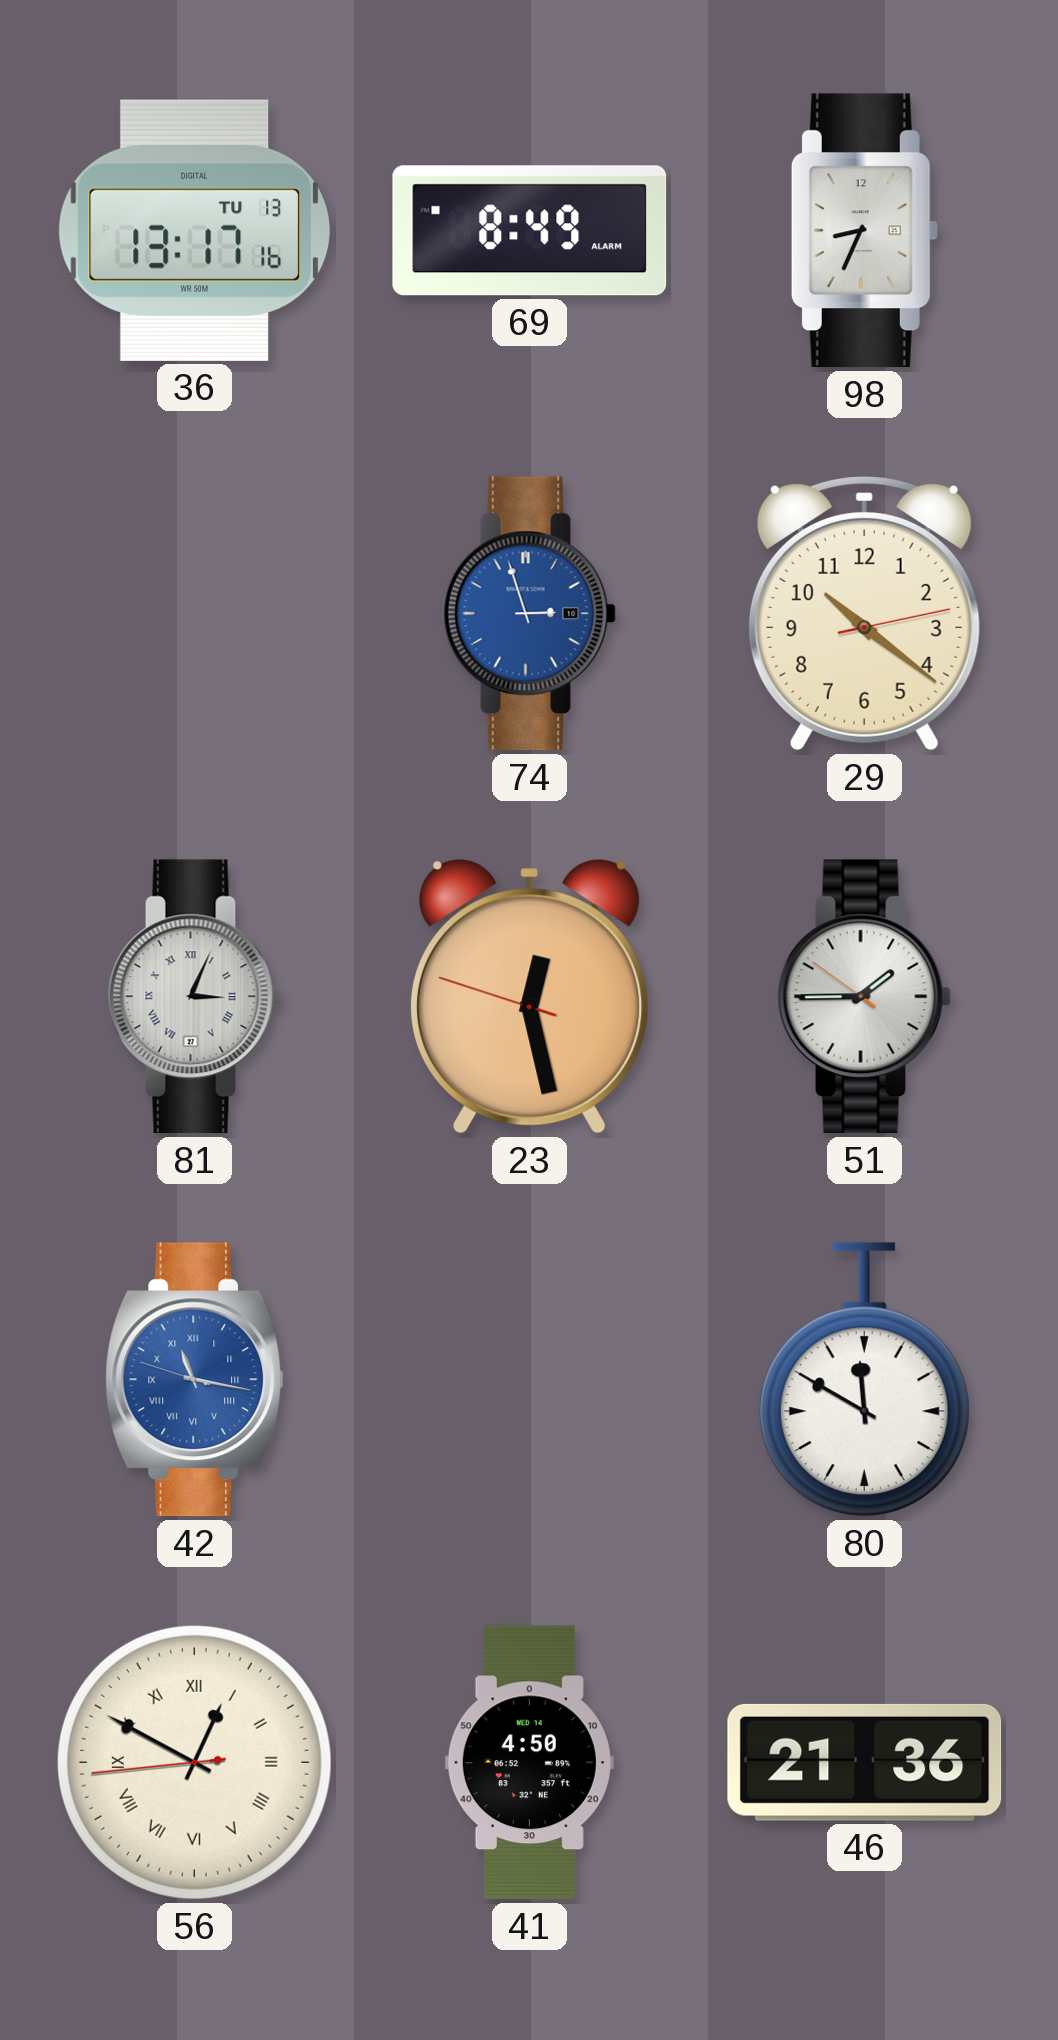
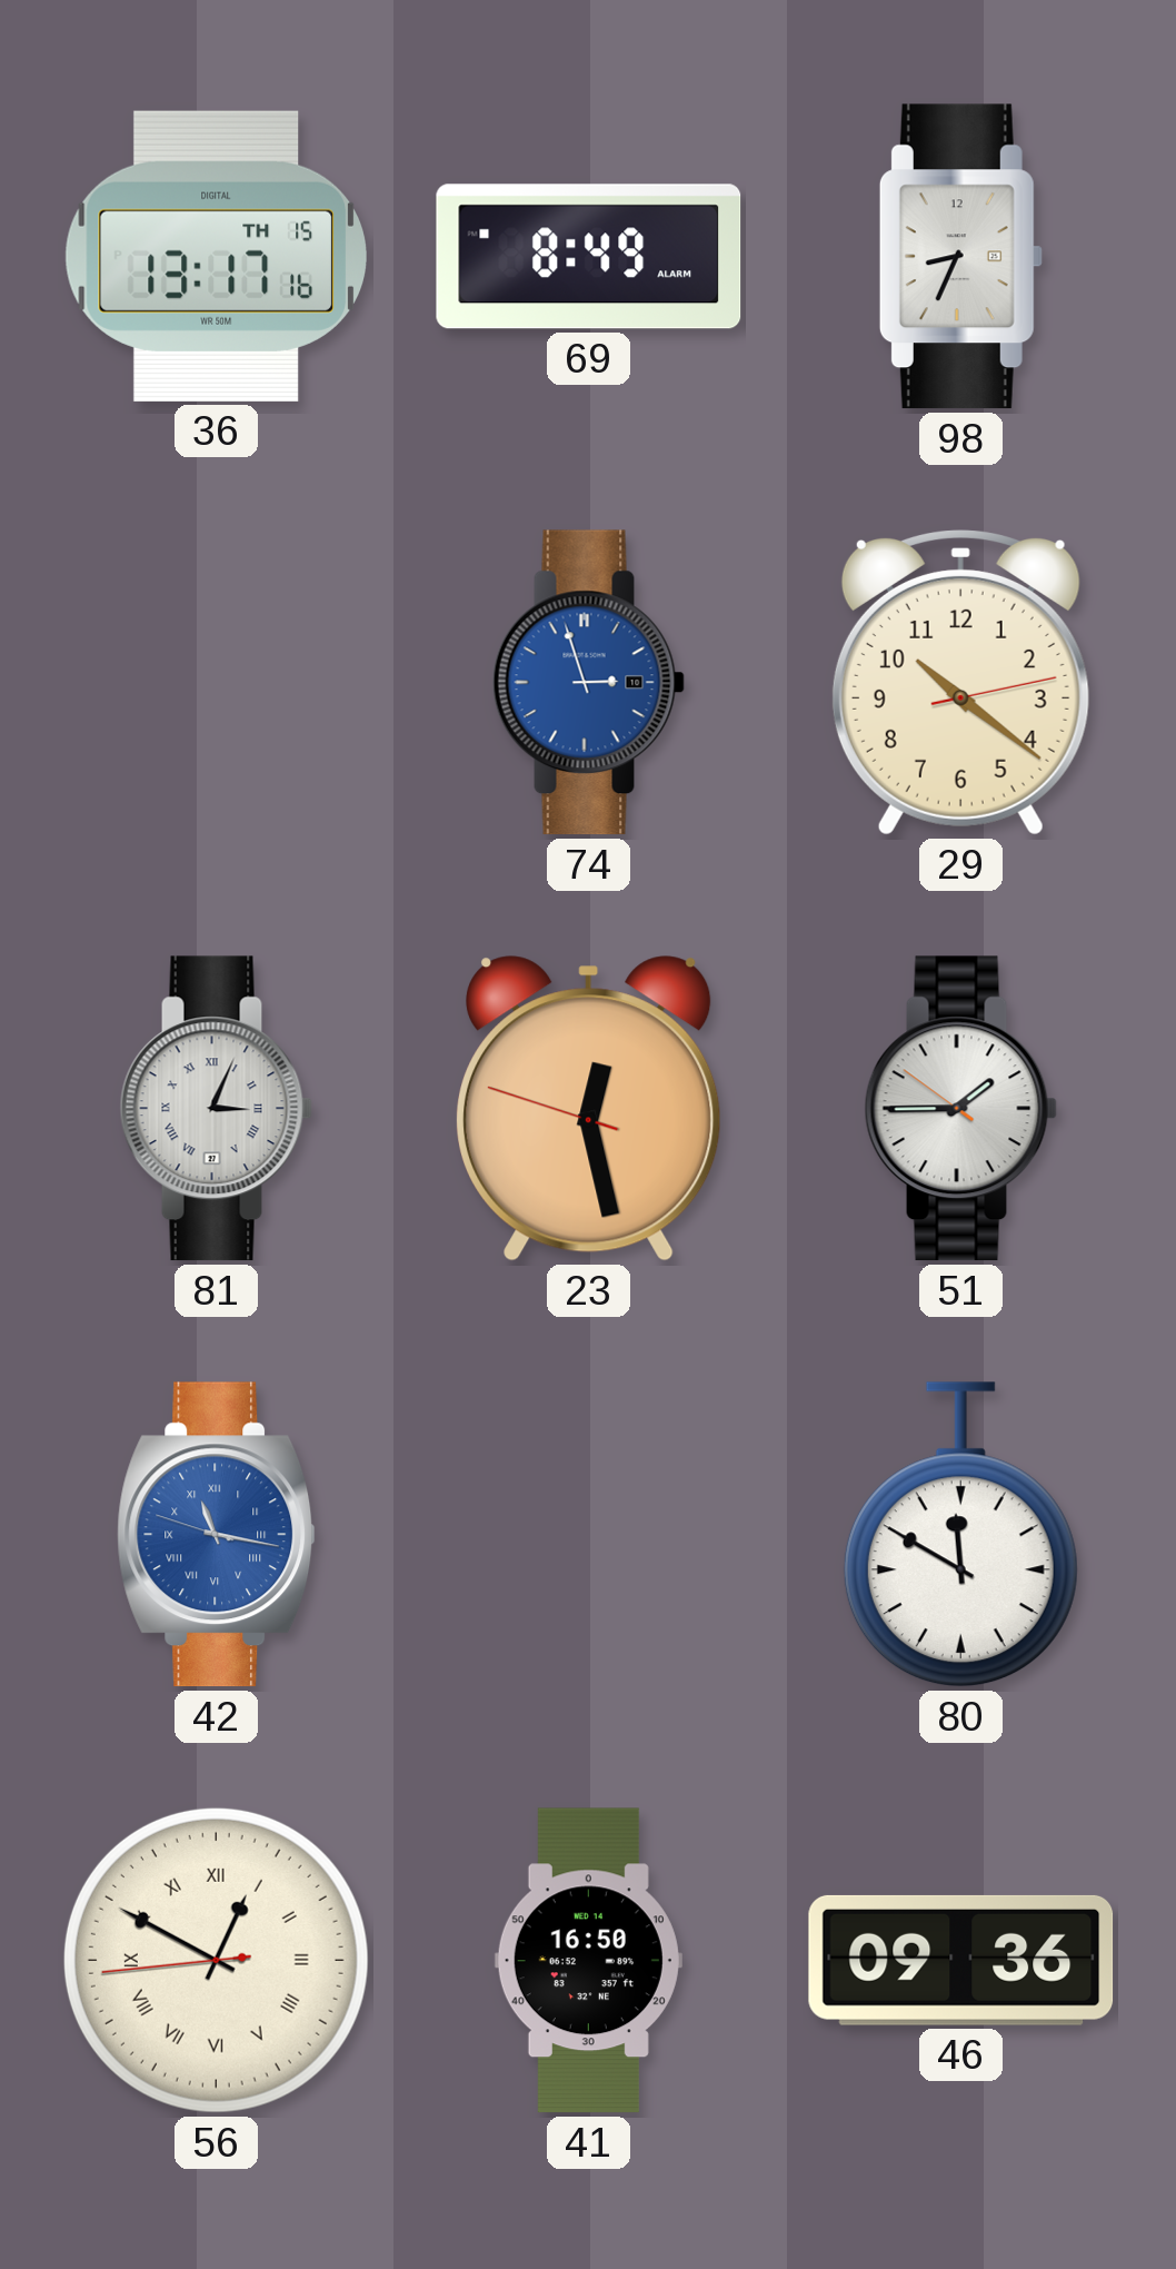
36 date: TU 13 -> TH 15
41: 4:50 -> 16:50
46: 21:36 -> 09:36
